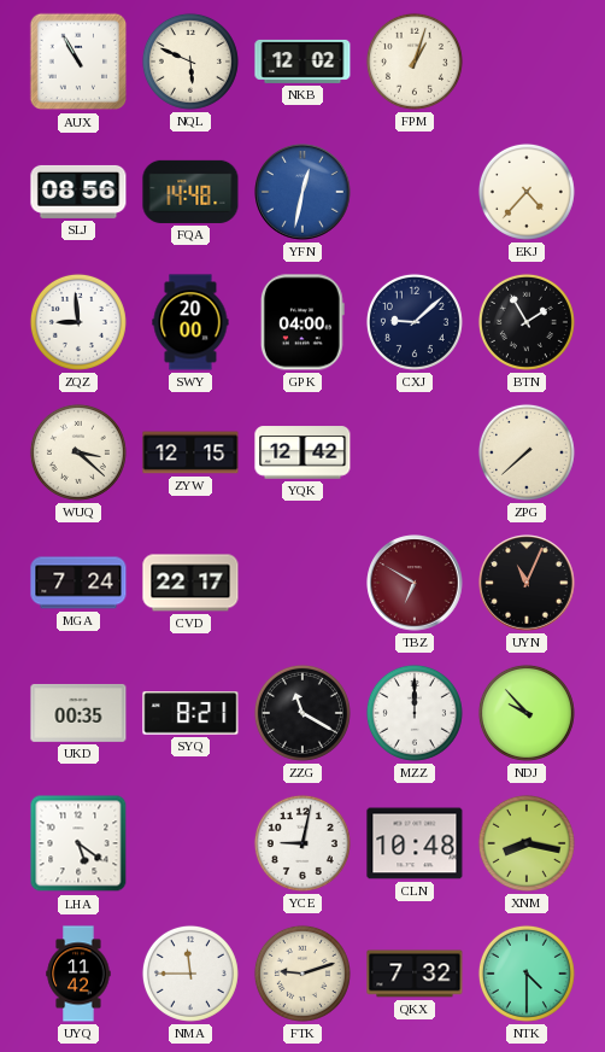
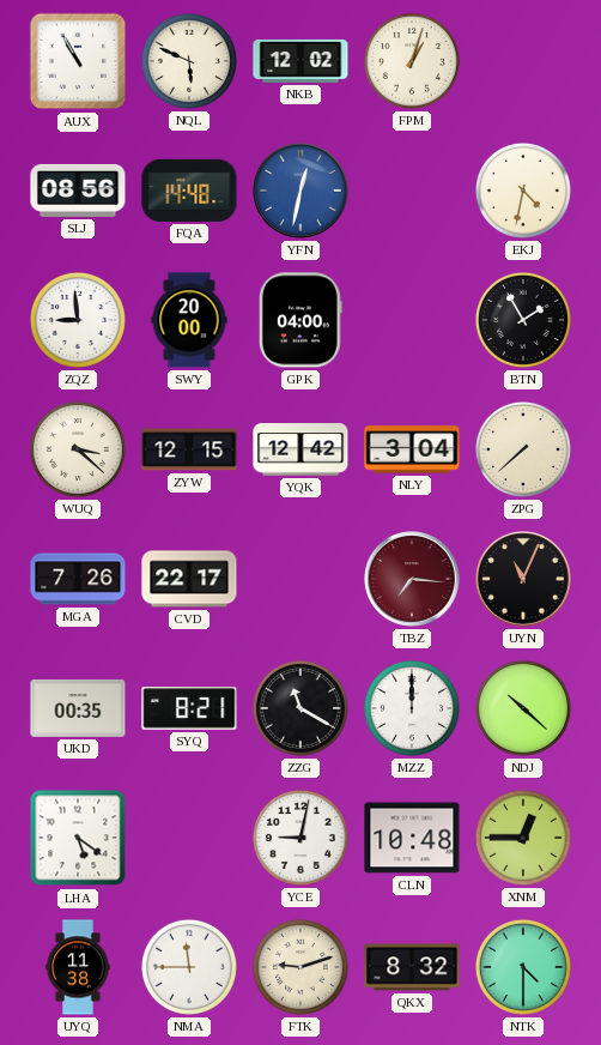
EKJ: 4:37 -> 4:32
CXJ: 9:08 -> none
NLY: none -> 3:04
MGA: 7:24 -> 7:26
TBZ: 6:50 -> 7:16
NDJ: 9:53 -> 10:22
XNM: 8:17 -> 12:45
UYQ: 11:42 -> 11:38
QKX: 7:32 -> 8:32
